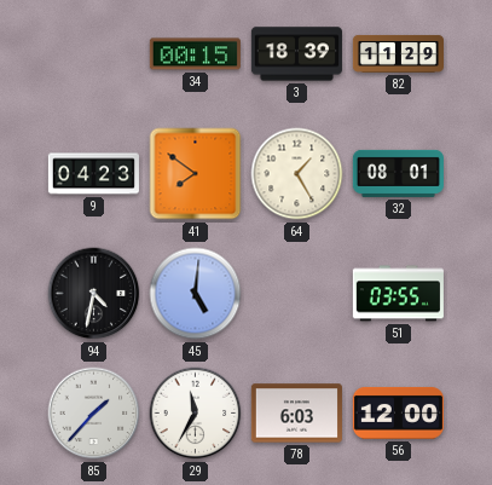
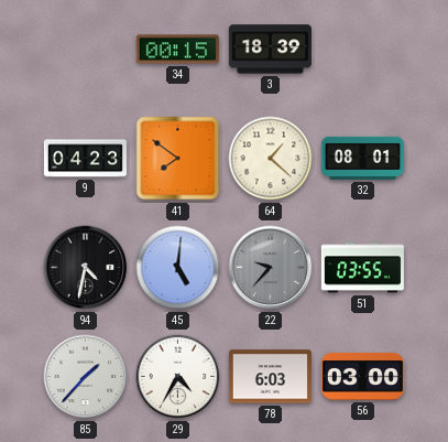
82: 11:29 -> none
64: 1:25 -> 1:22
22: none -> 9:37
29: 11:35 -> 4:35
56: 12:00 -> 03:00
